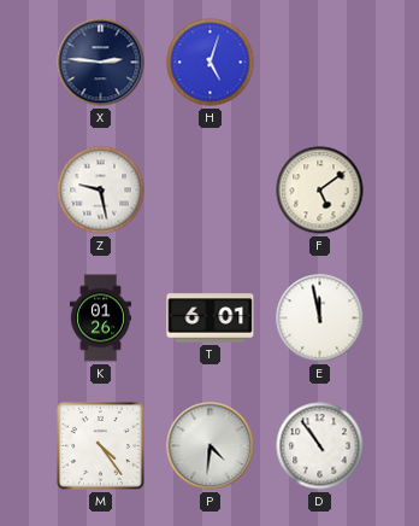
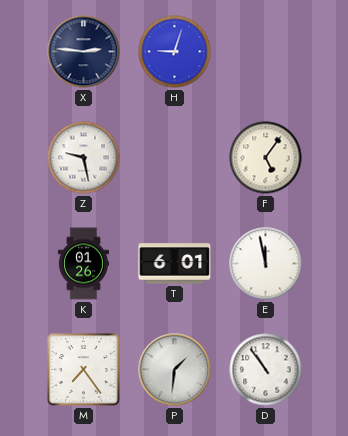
H: 5:03 -> 9:03
F: 5:09 -> 5:06
M: 4:24 -> 7:24
P: 4:31 -> 1:31
